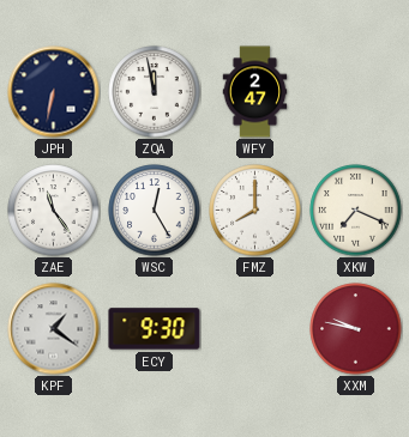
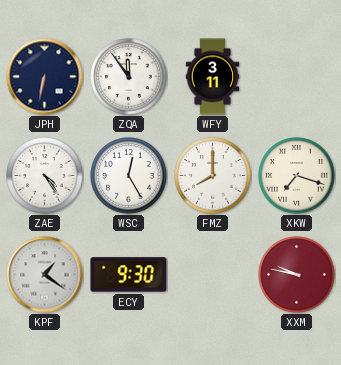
ZQA: 11:58 -> 11:54
WFY: 2:47 -> 3:11
ZAE: 11:24 -> 4:24
XKW: 7:19 -> 7:18
